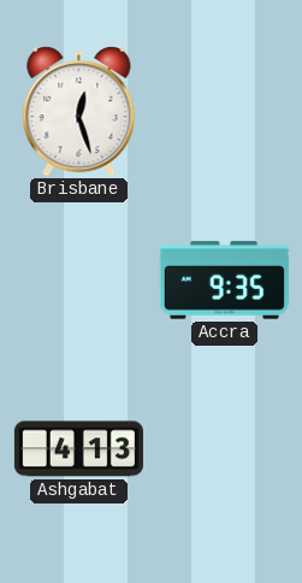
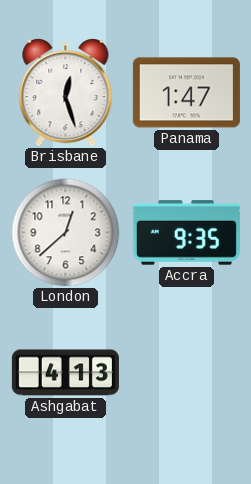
Panama: none -> 1:47
London: none -> 12:38
